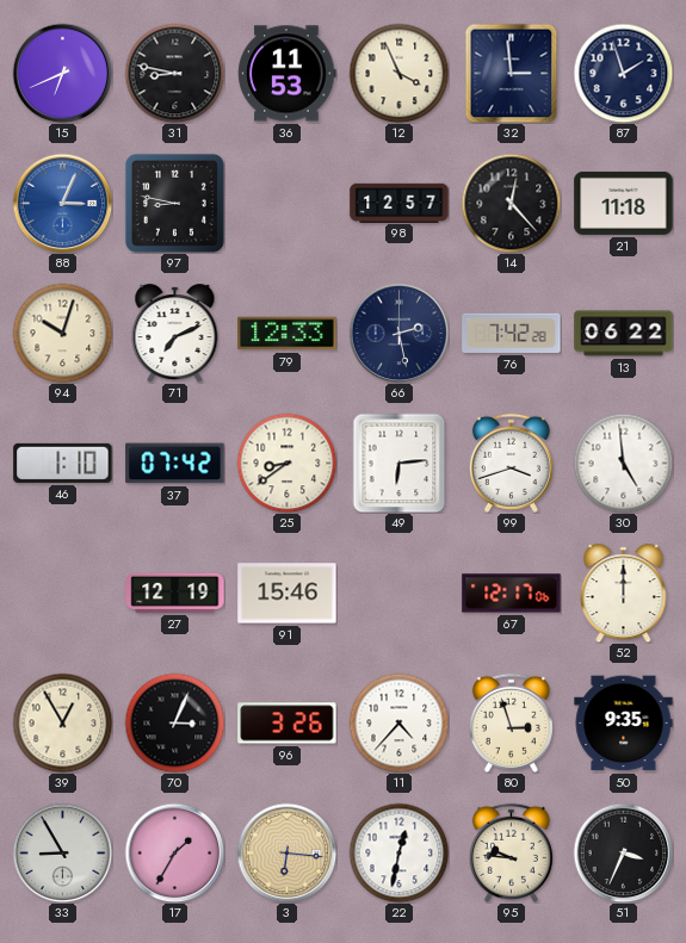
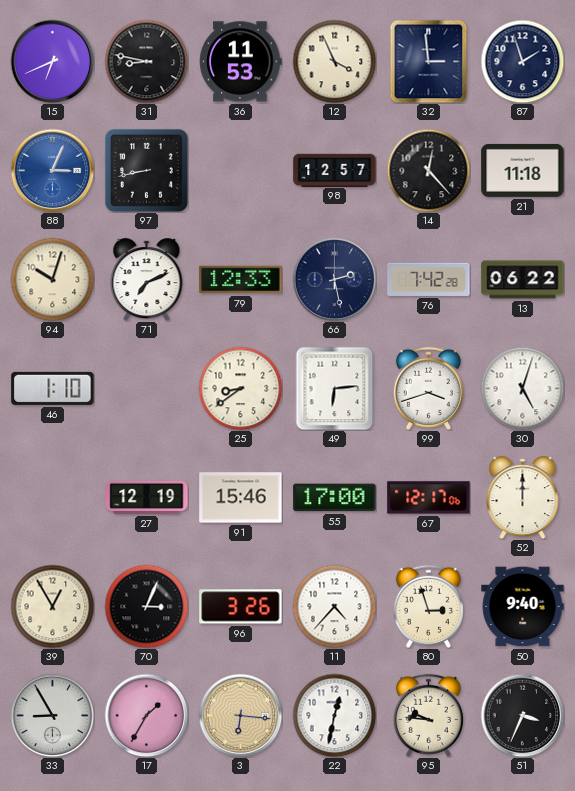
97: 8:47 -> 8:43
37: 07:42 -> none
30: 4:59 -> 5:03
55: none -> 17:00
50: 9:35 -> 9:40
